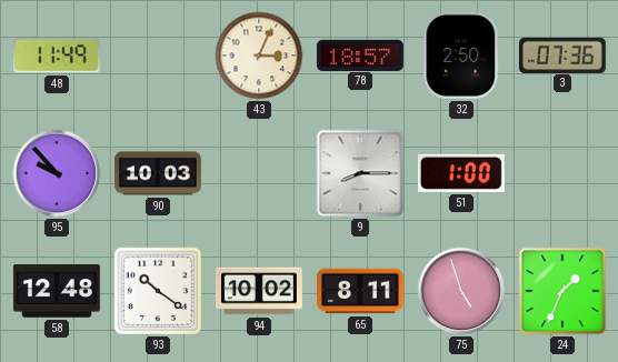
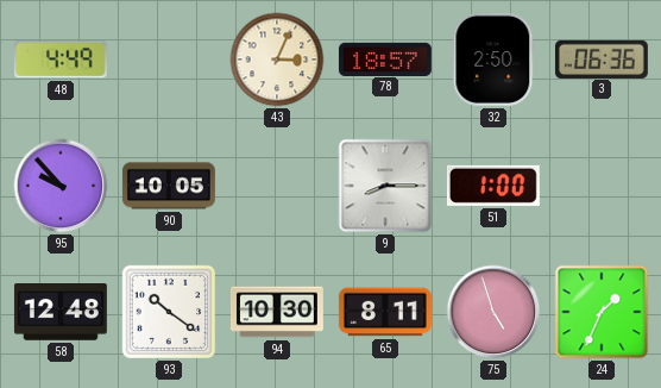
48: 11:49 -> 4:49
3: 07:36 -> 06:36
90: 10:03 -> 10:05
94: 10:02 -> 10:30
